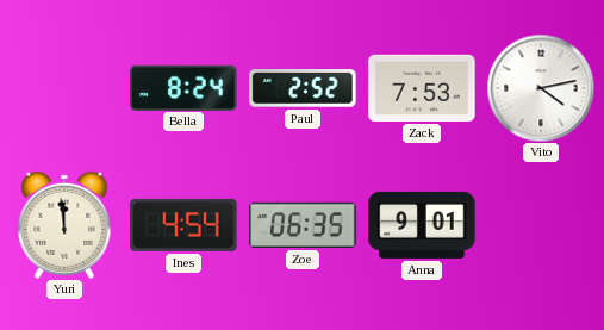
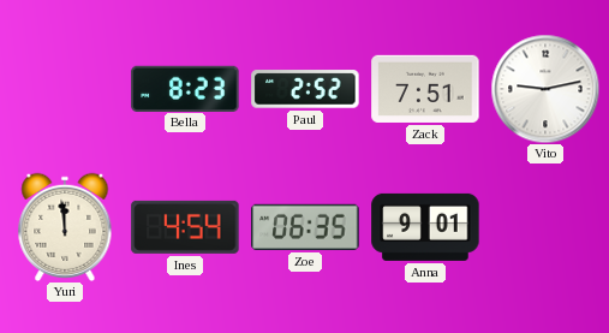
Bella: 8:24 -> 8:23
Zack: 7:53 -> 7:51
Vito: 4:13 -> 9:13
